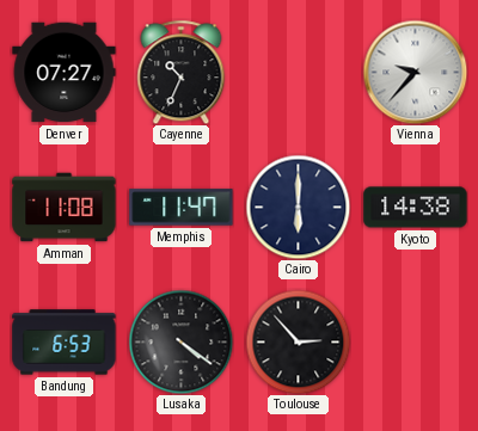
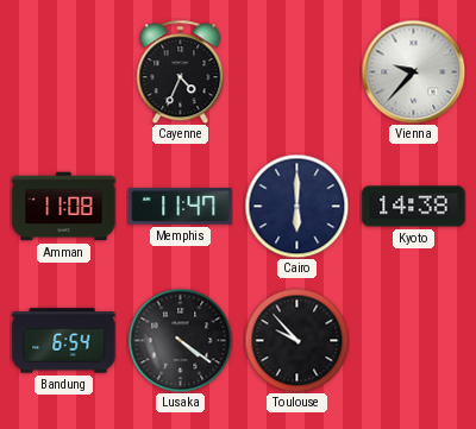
Denver: 07:27 -> none
Cayenne: 10:34 -> 4:34
Bandung: 6:53 -> 6:54
Toulouse: 2:53 -> 9:53
